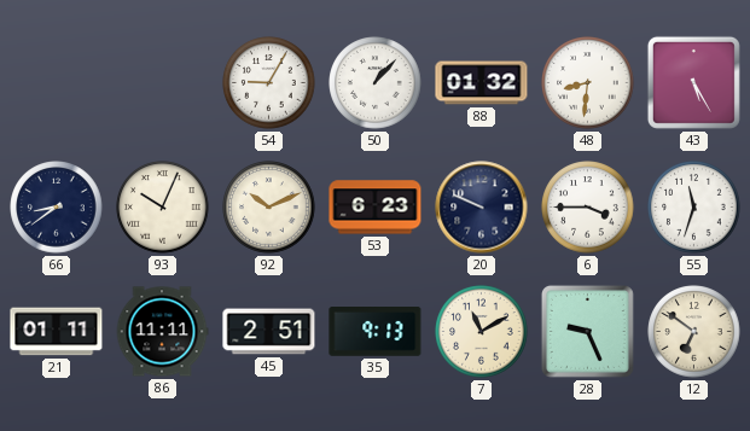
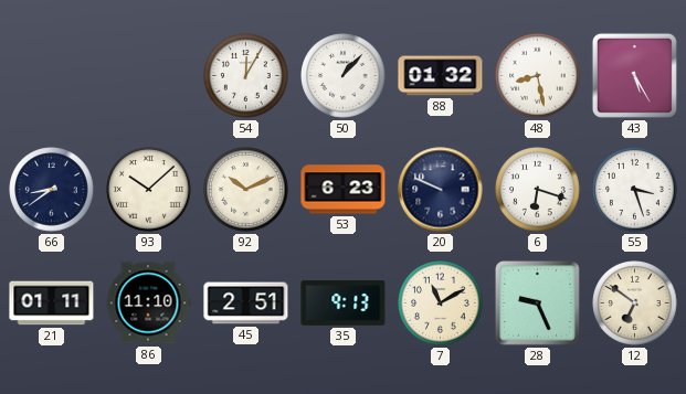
54: 9:05 -> 12:05
48: 8:31 -> 8:28
93: 10:04 -> 10:08
6: 3:45 -> 6:18
55: 11:33 -> 3:27
86: 11:11 -> 11:10
